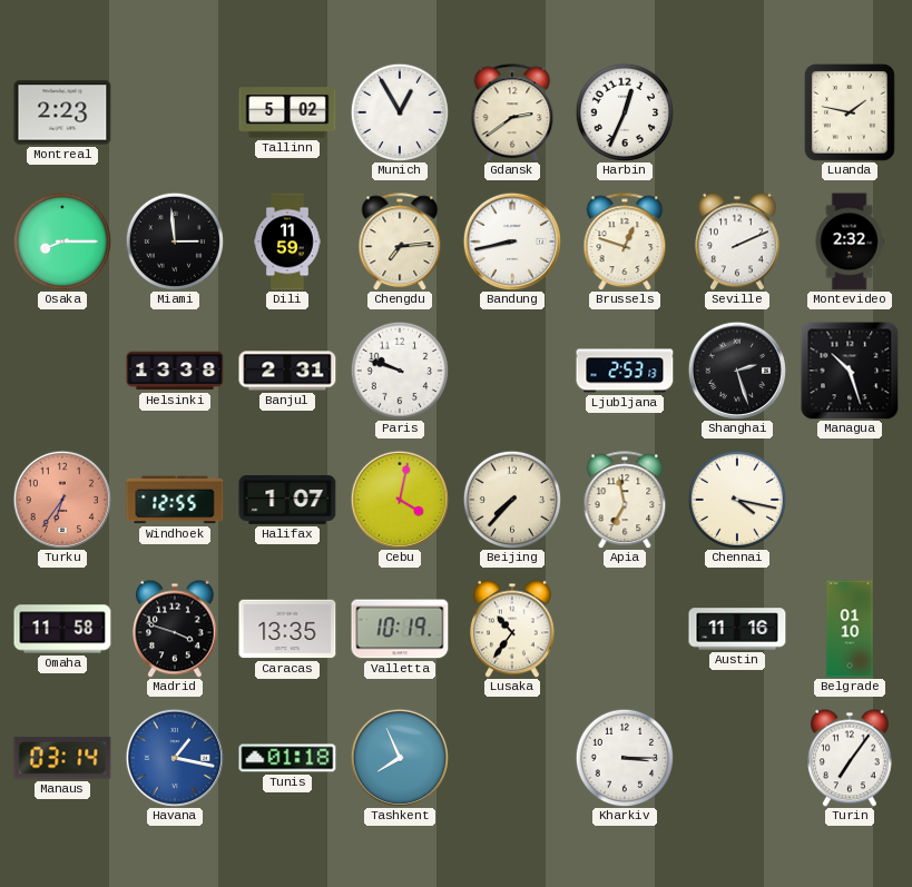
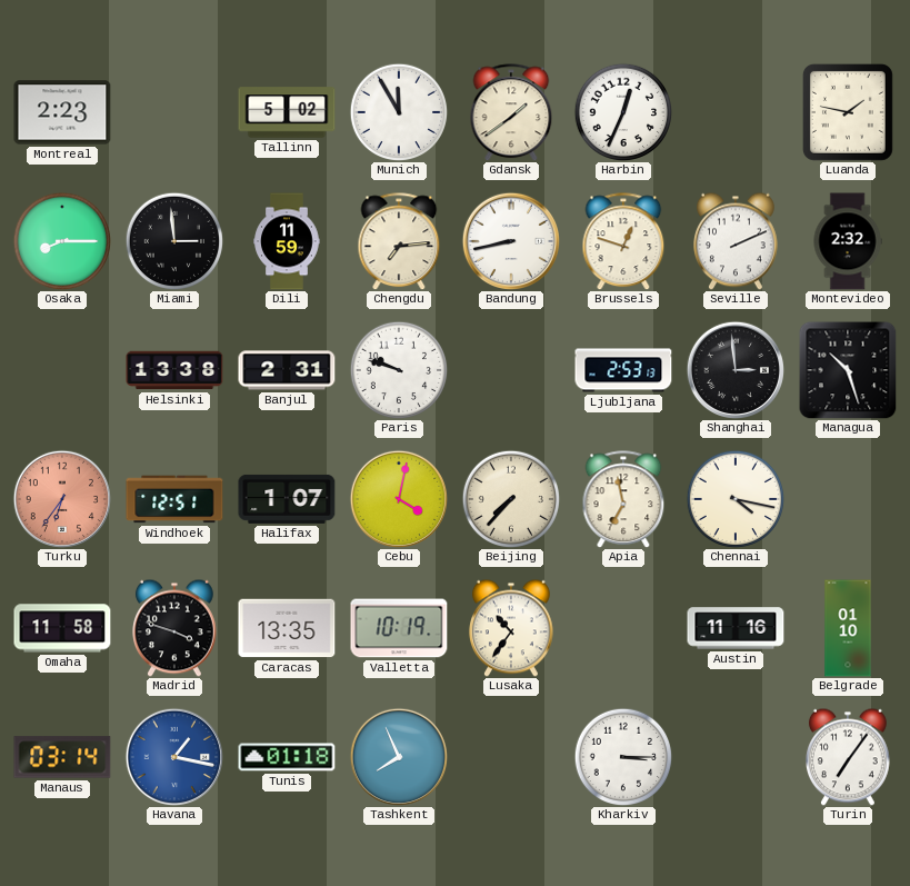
Munich: 12:55 -> 11:55
Gdansk: 2:39 -> 1:39
Shanghai: 2:27 -> 2:59
Windhoek: 12:55 -> 12:51
